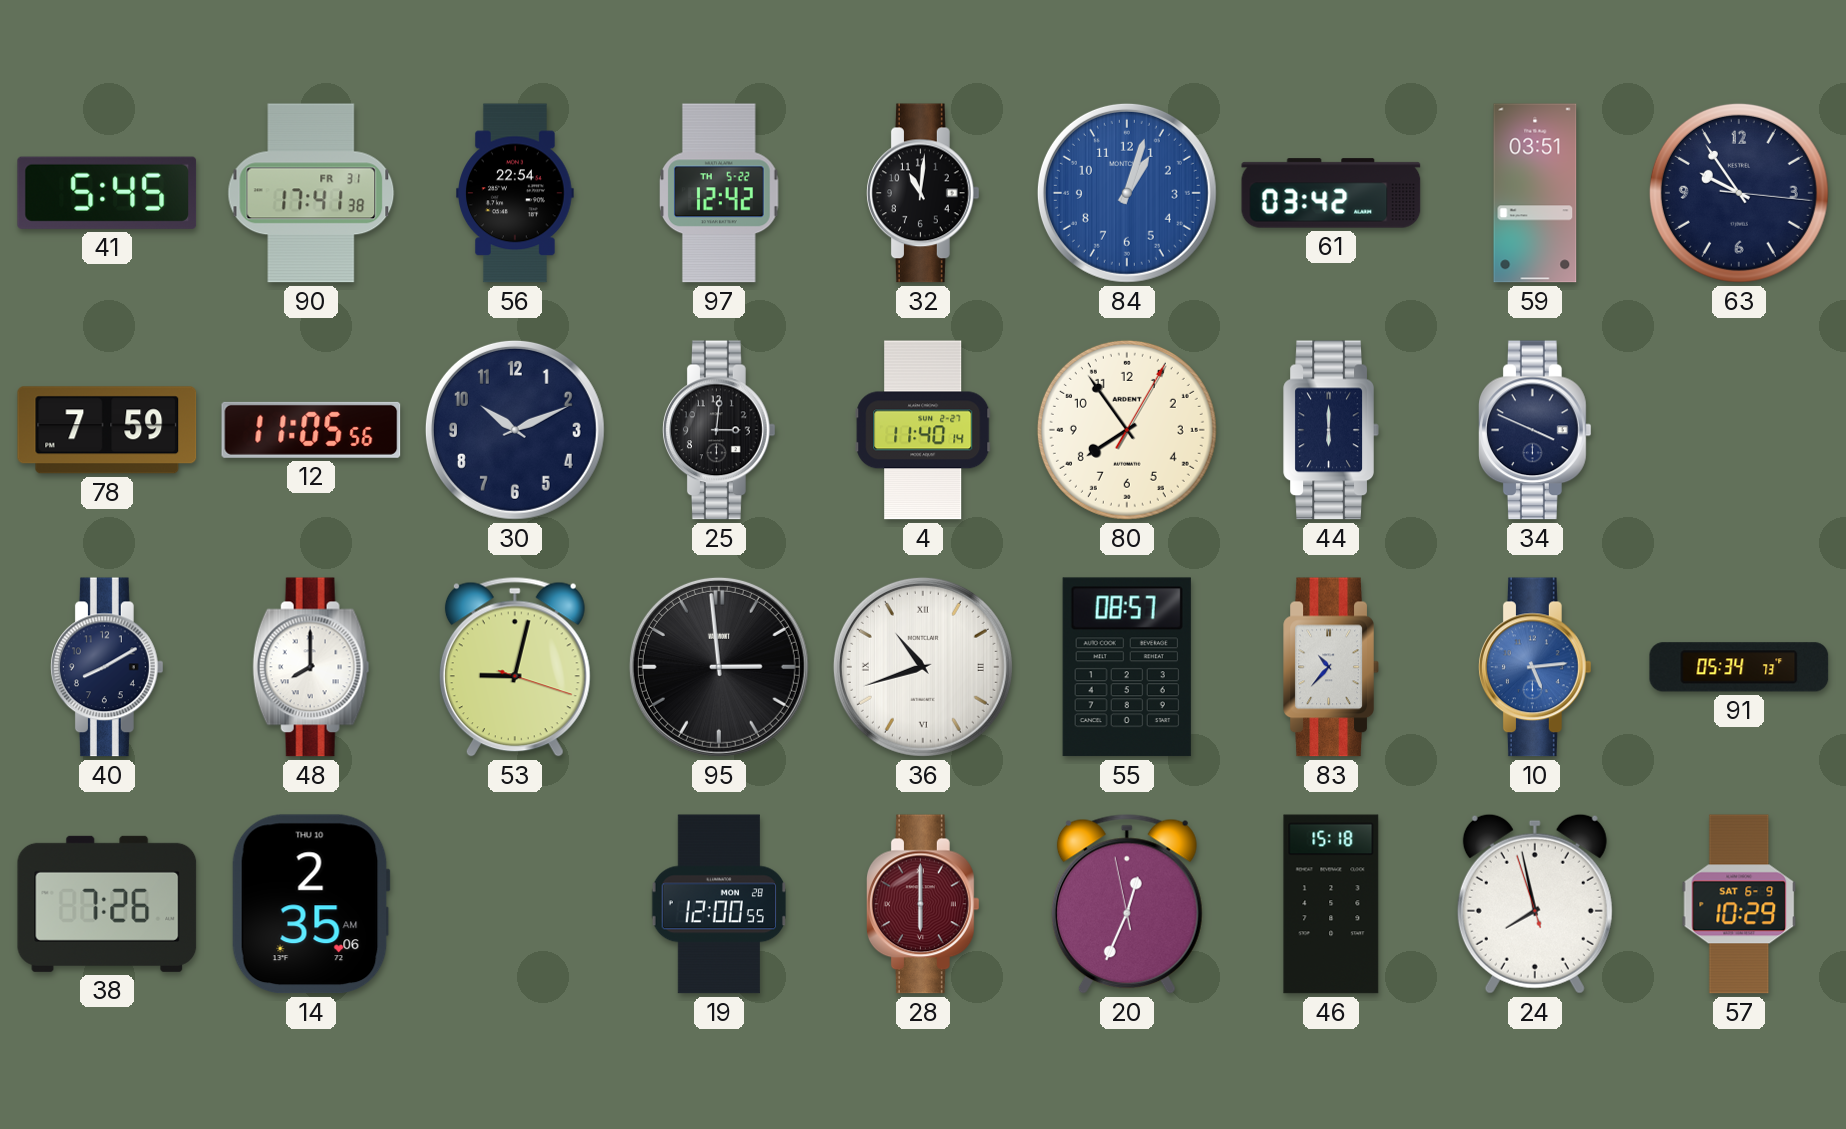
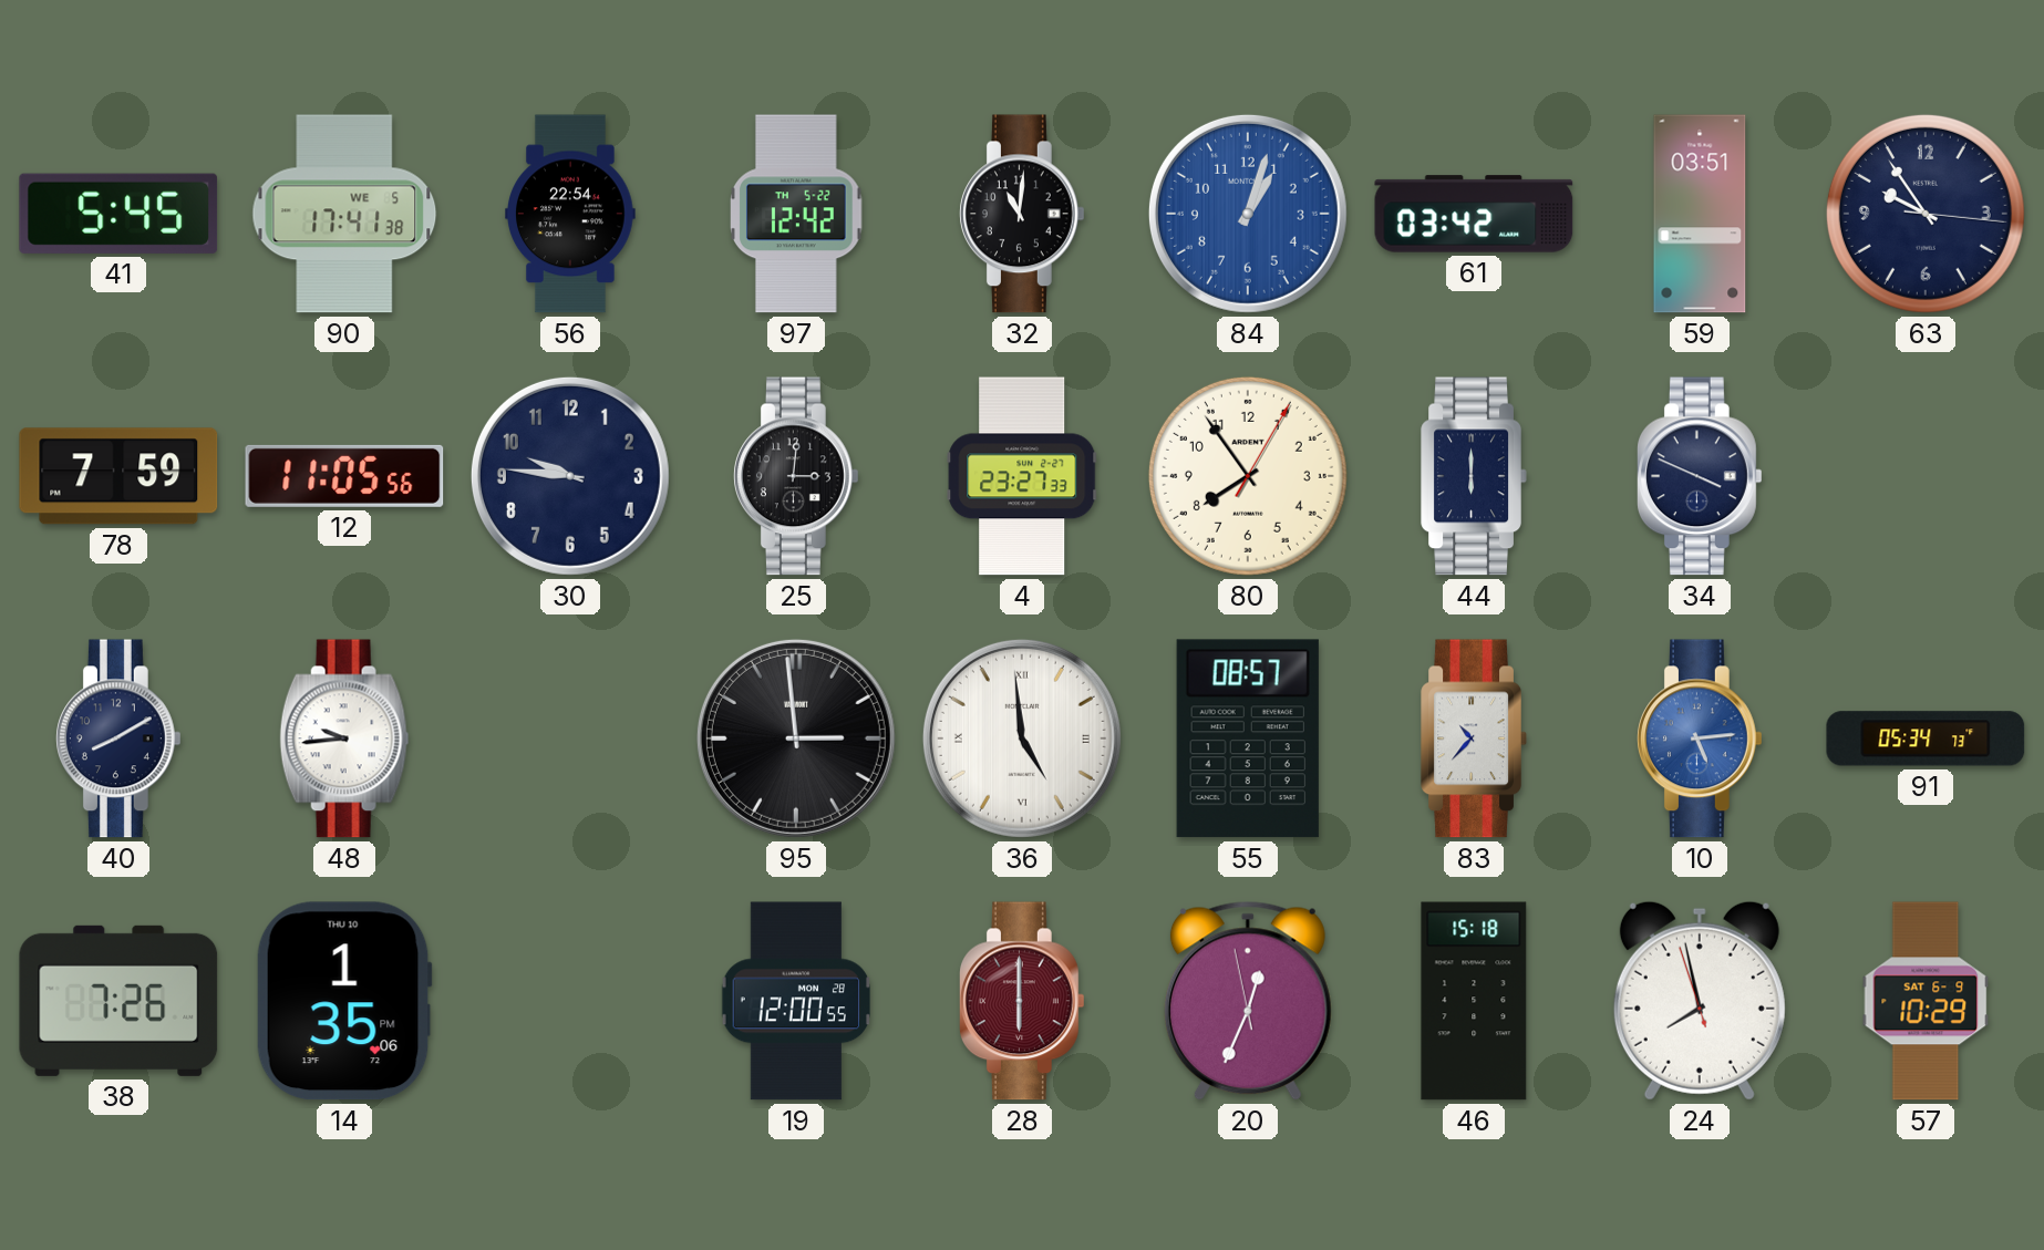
90 date: FR 31 -> WE 5
30: 10:11 -> 9:46
4: 11:40 -> 23:27
48: 8:00 -> 9:44
53: 9:02 -> none
36: 10:42 -> 4:59
14: 2:35 -> 1:35
